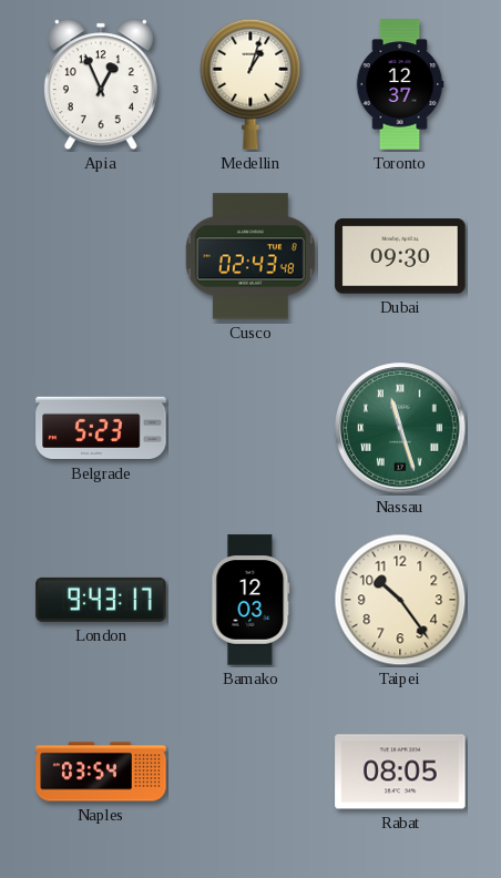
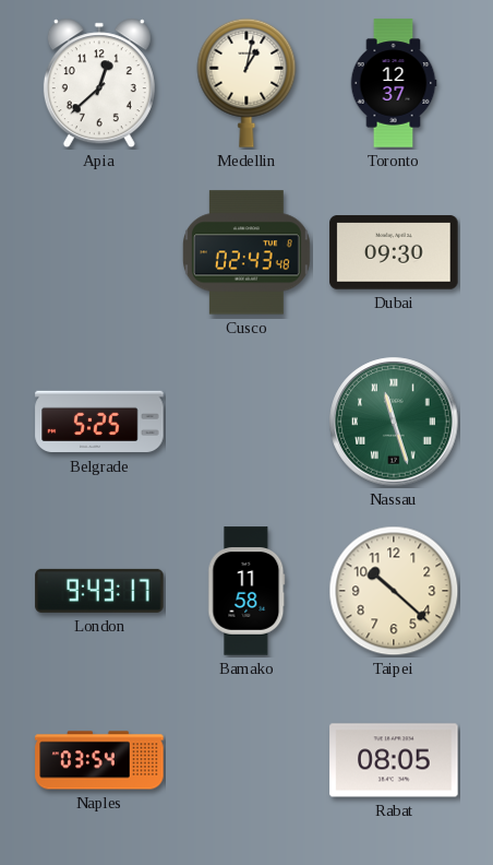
Apia: 12:56 -> 12:38
Medellin: 1:03 -> 1:02
Belgrade: 5:23 -> 5:25
Bamako: 12:03 -> 11:58
Taipei: 10:24 -> 10:22
